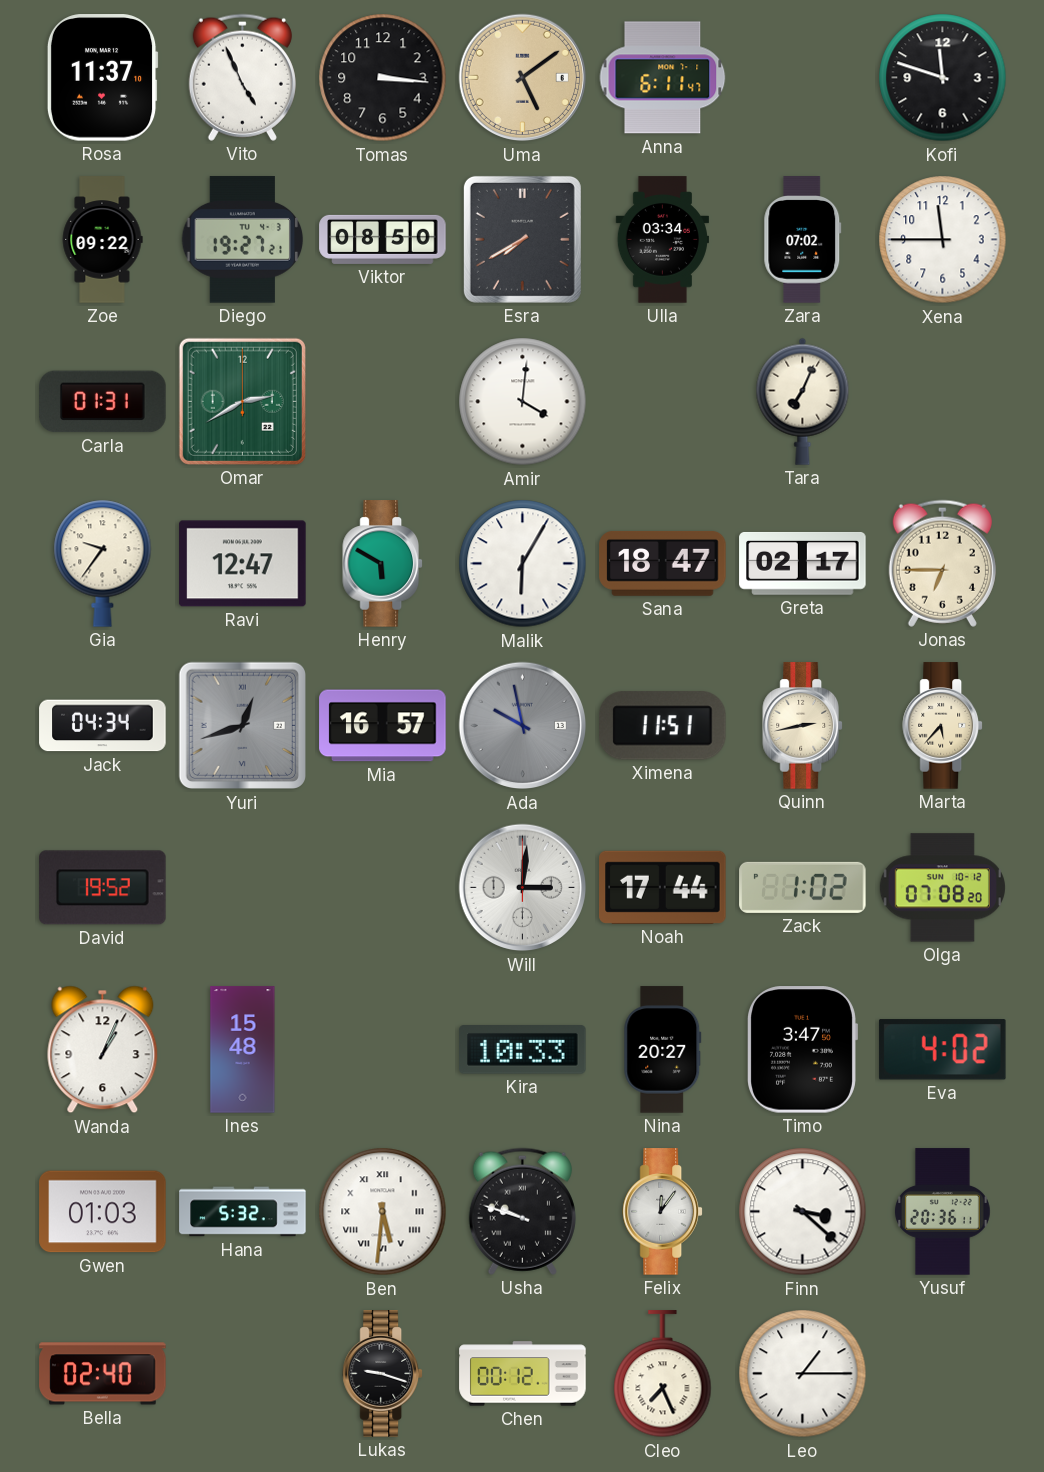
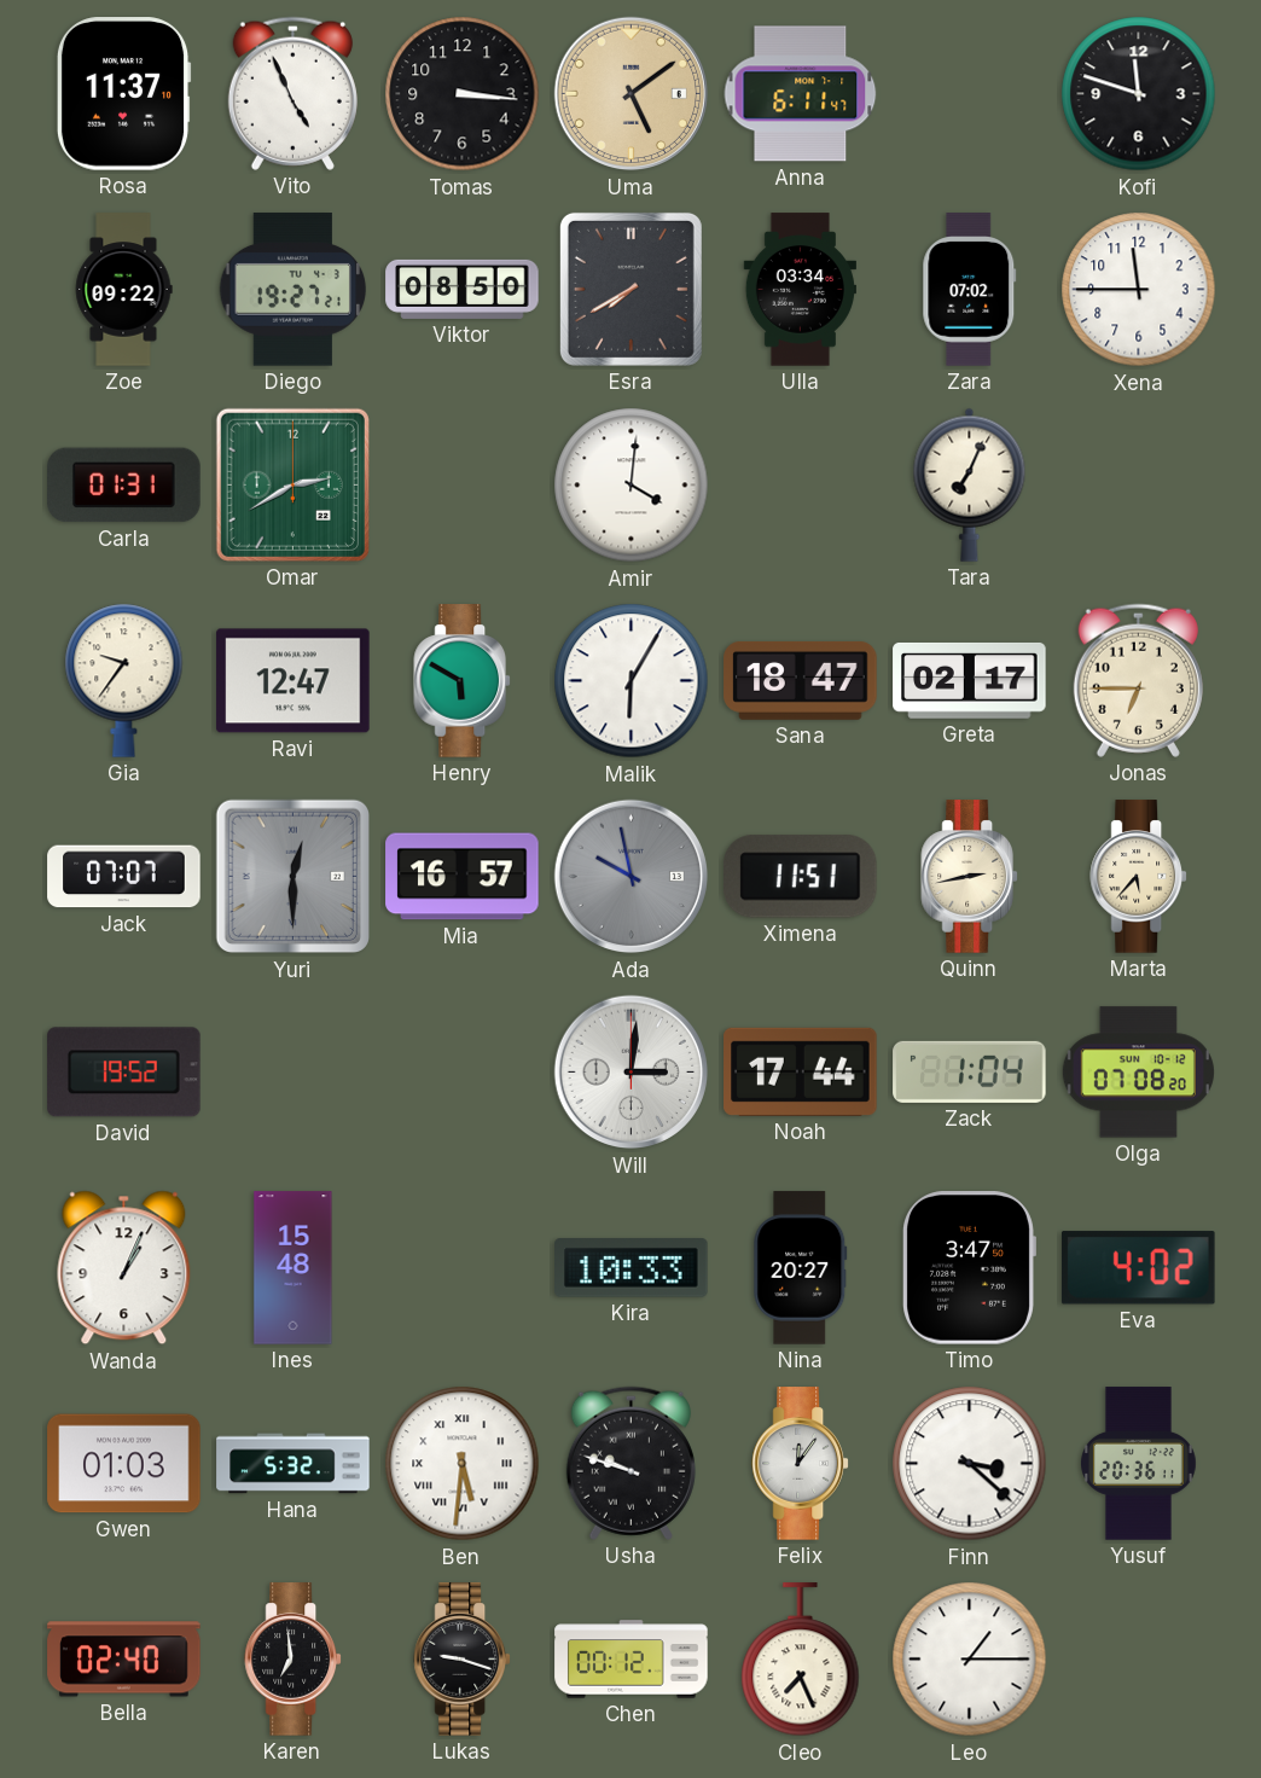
Jack: 04:34 -> 07:07
Yuri: 12:42 -> 12:30
Zack: 1:02 -> 1:04
Karen: none -> 6:59
